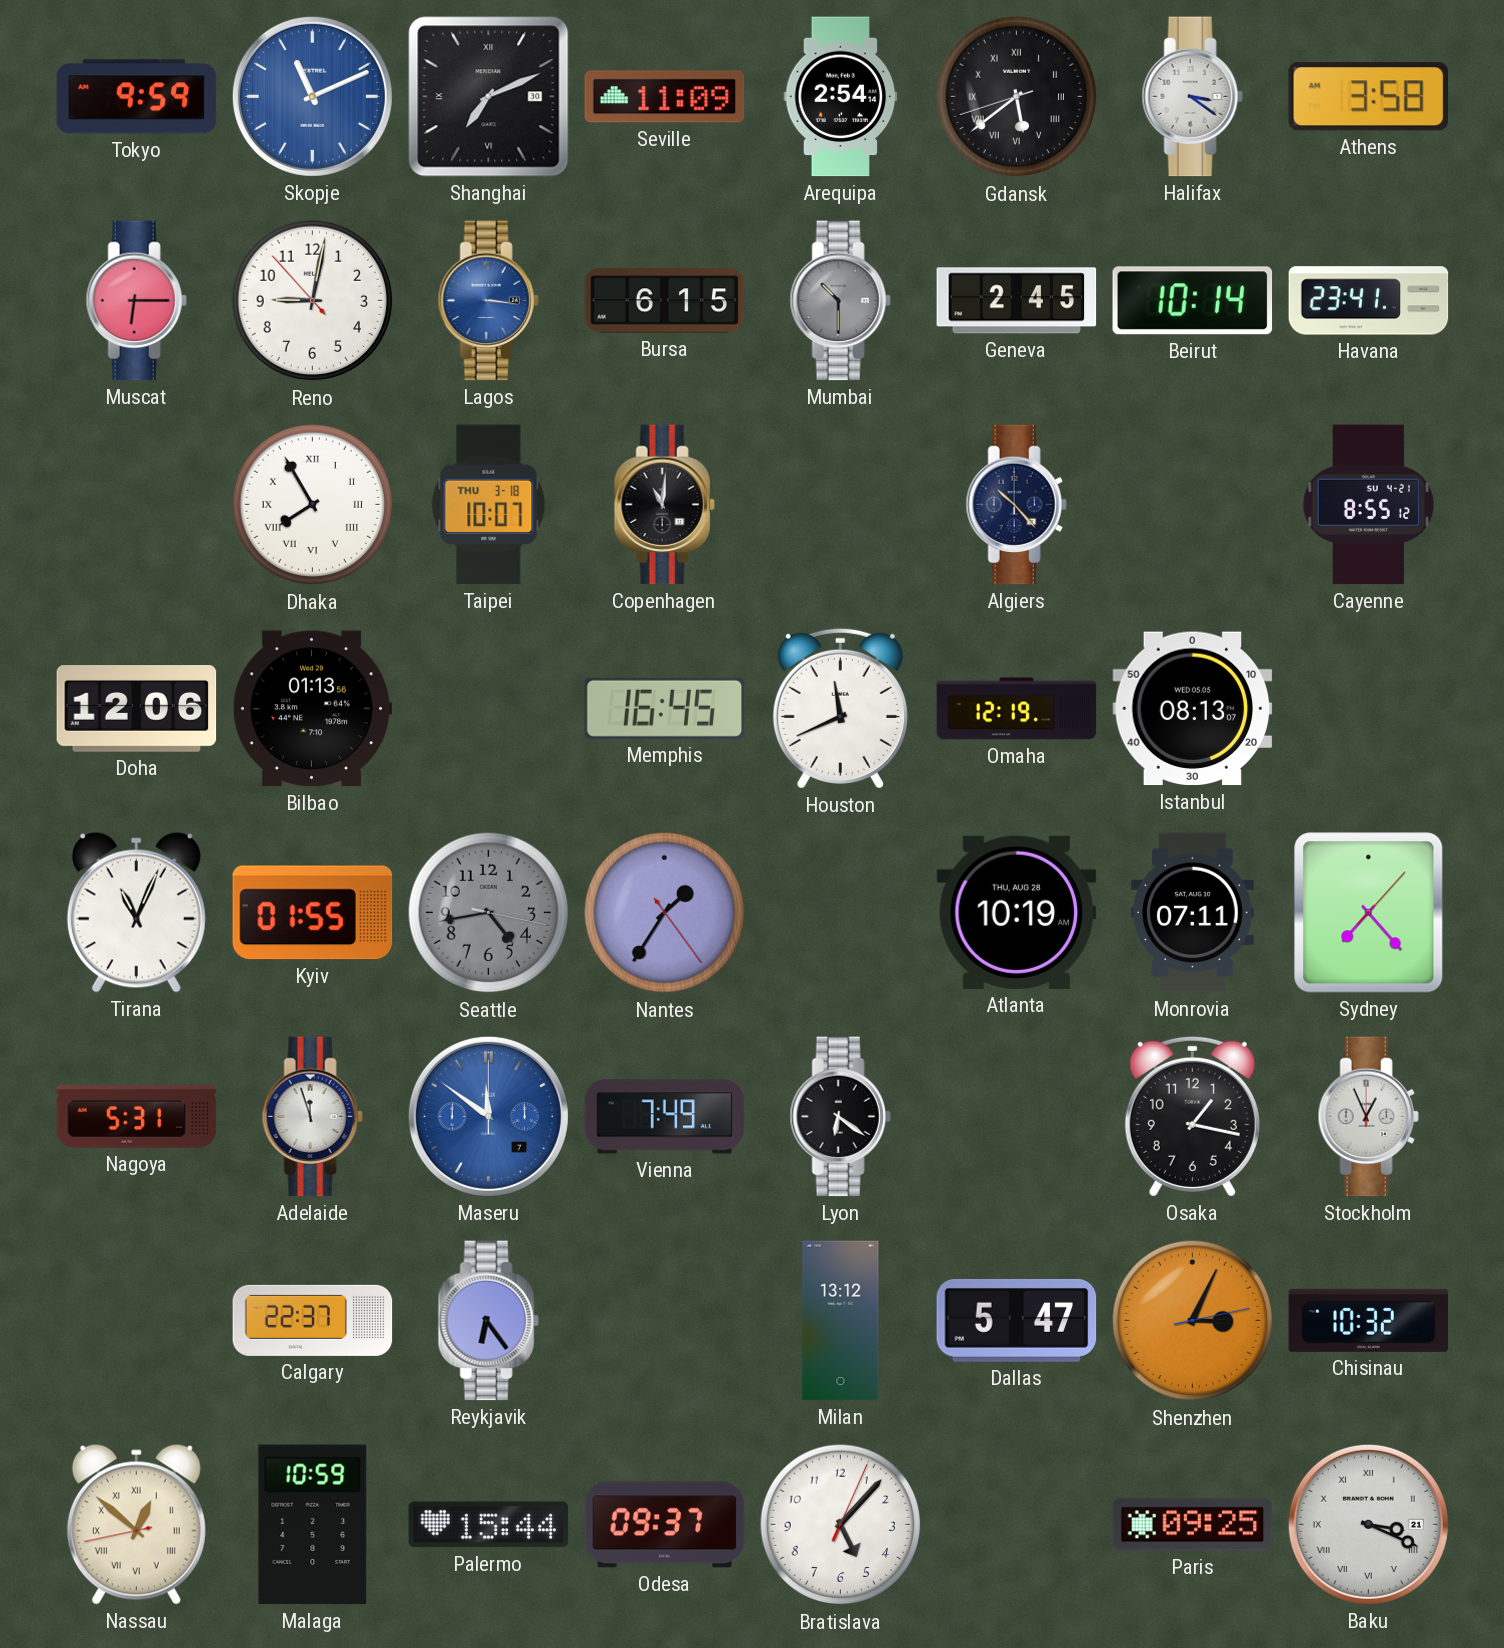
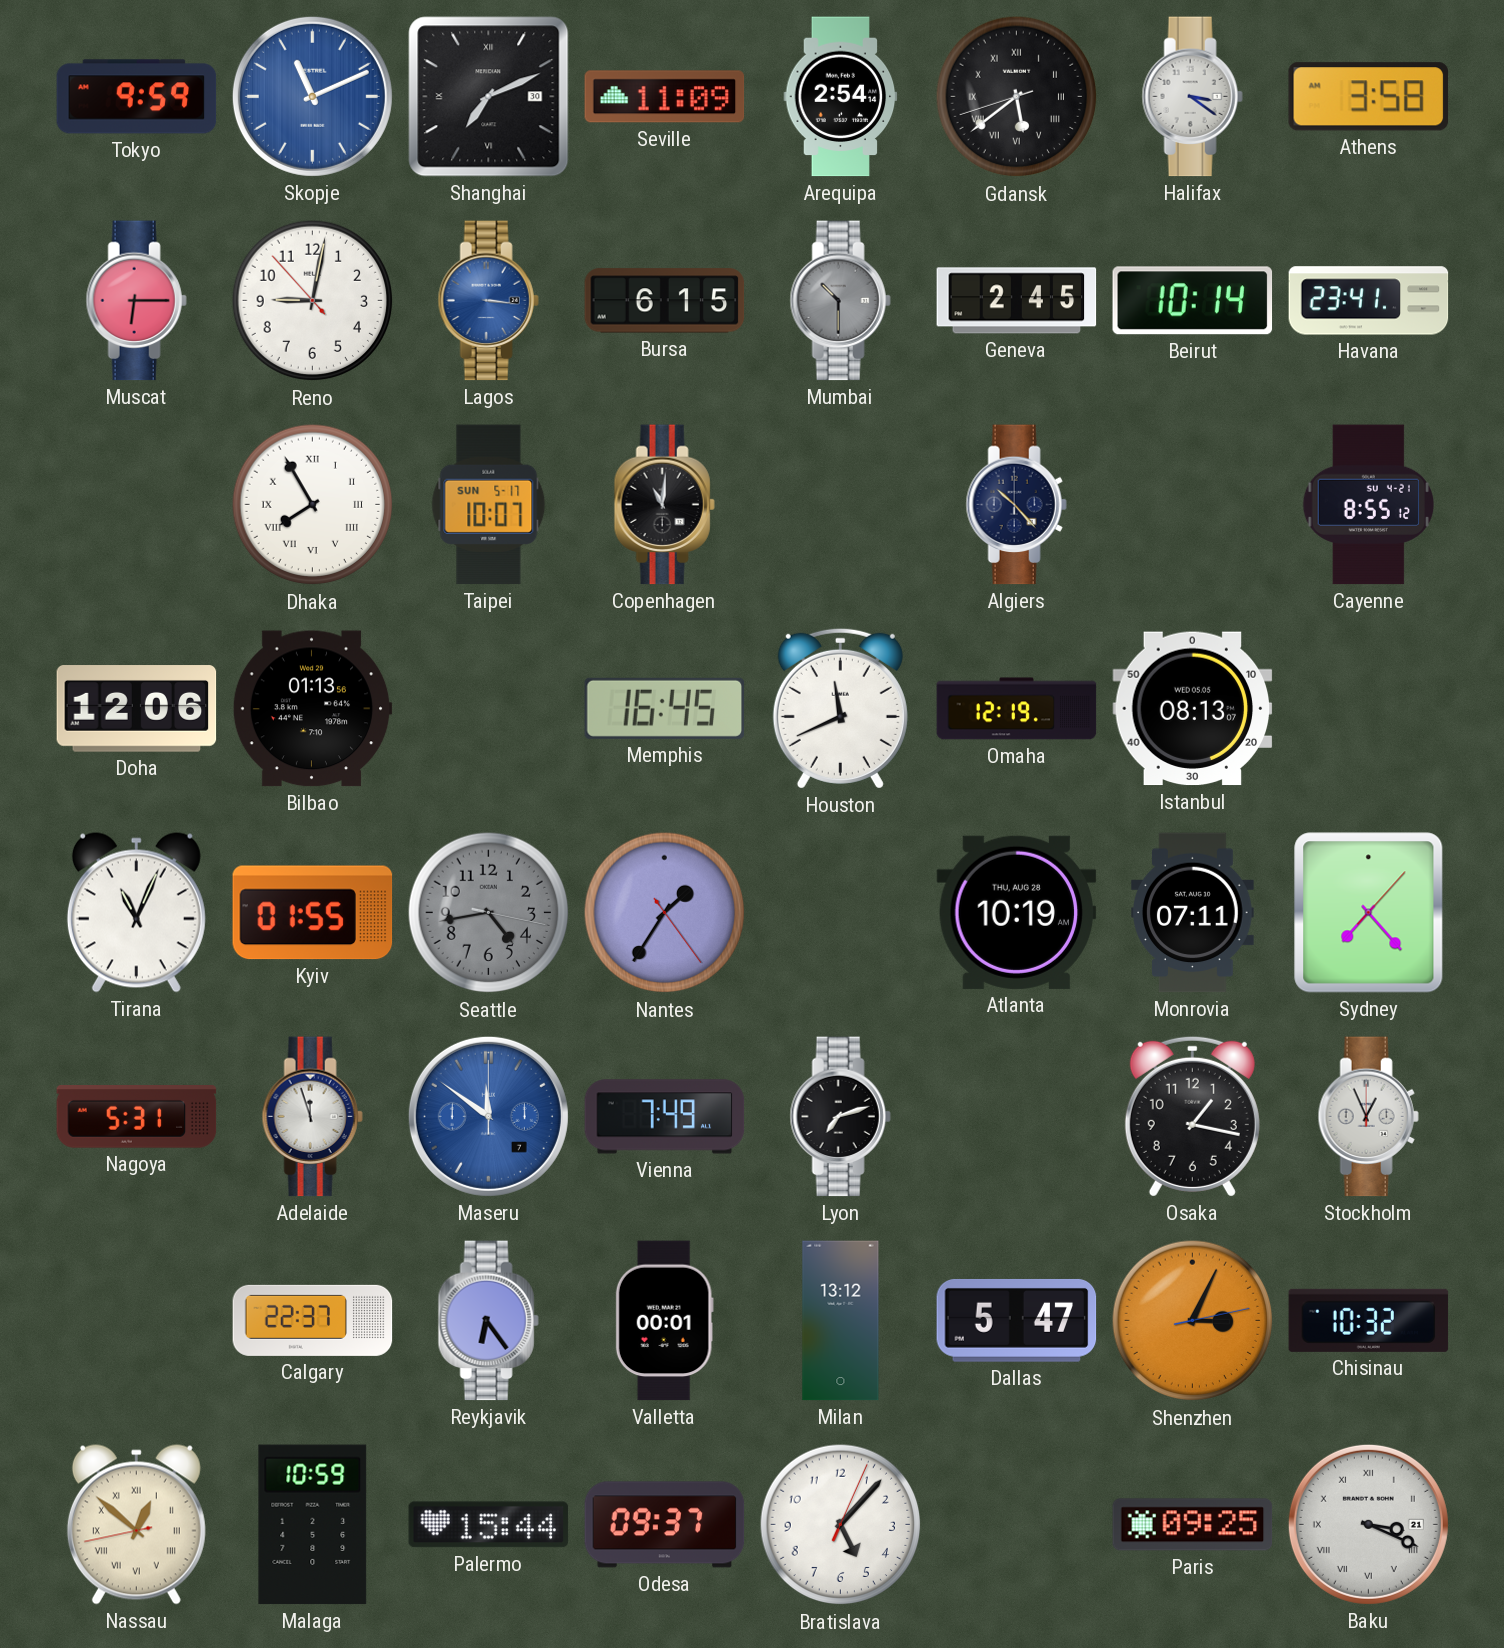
Taipei date: THU 3-18 -> SUN 5-17
Lyon: 6:21 -> 7:12
Valletta: none -> 00:01
